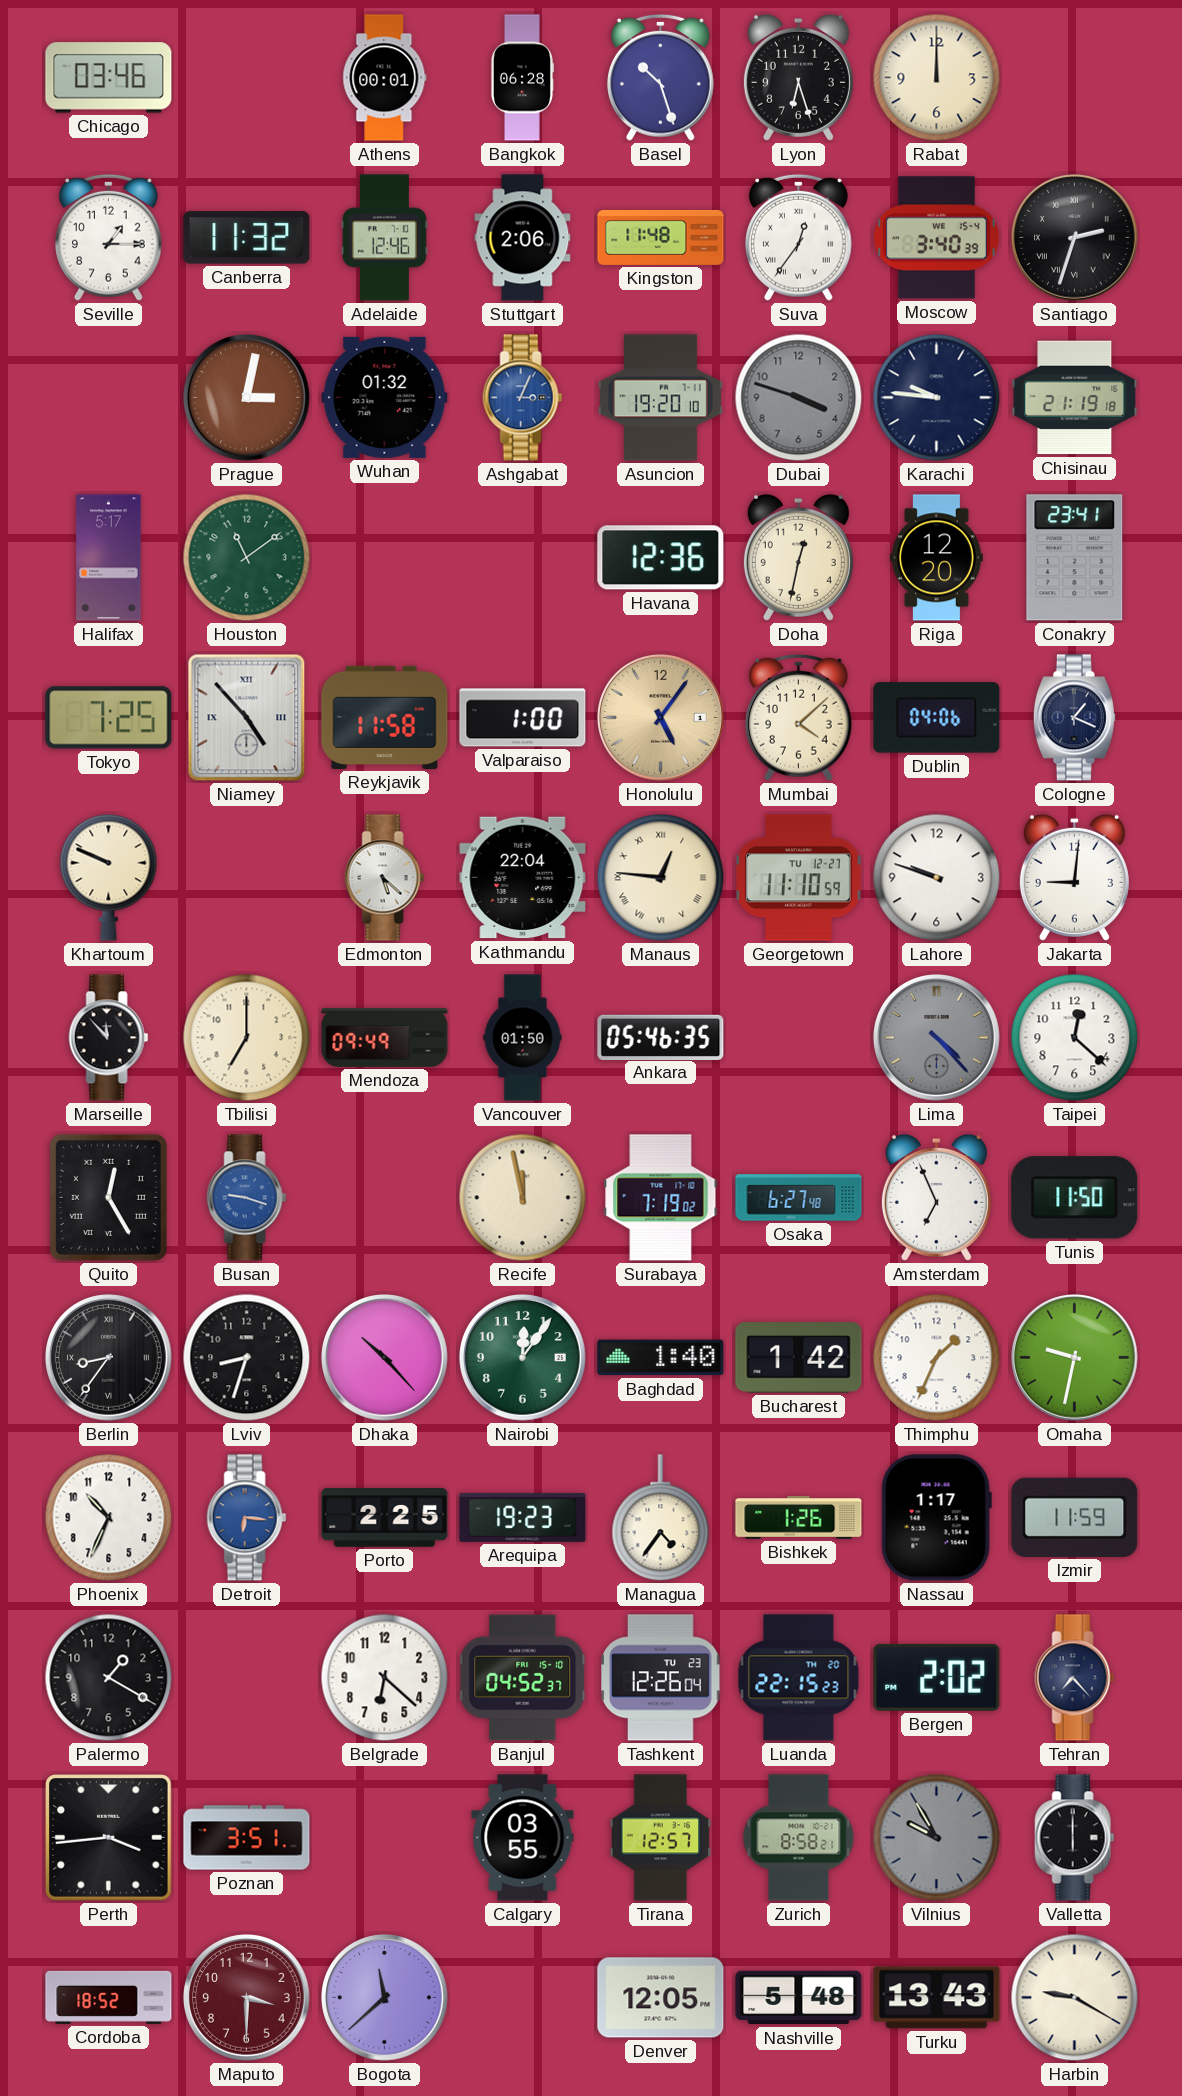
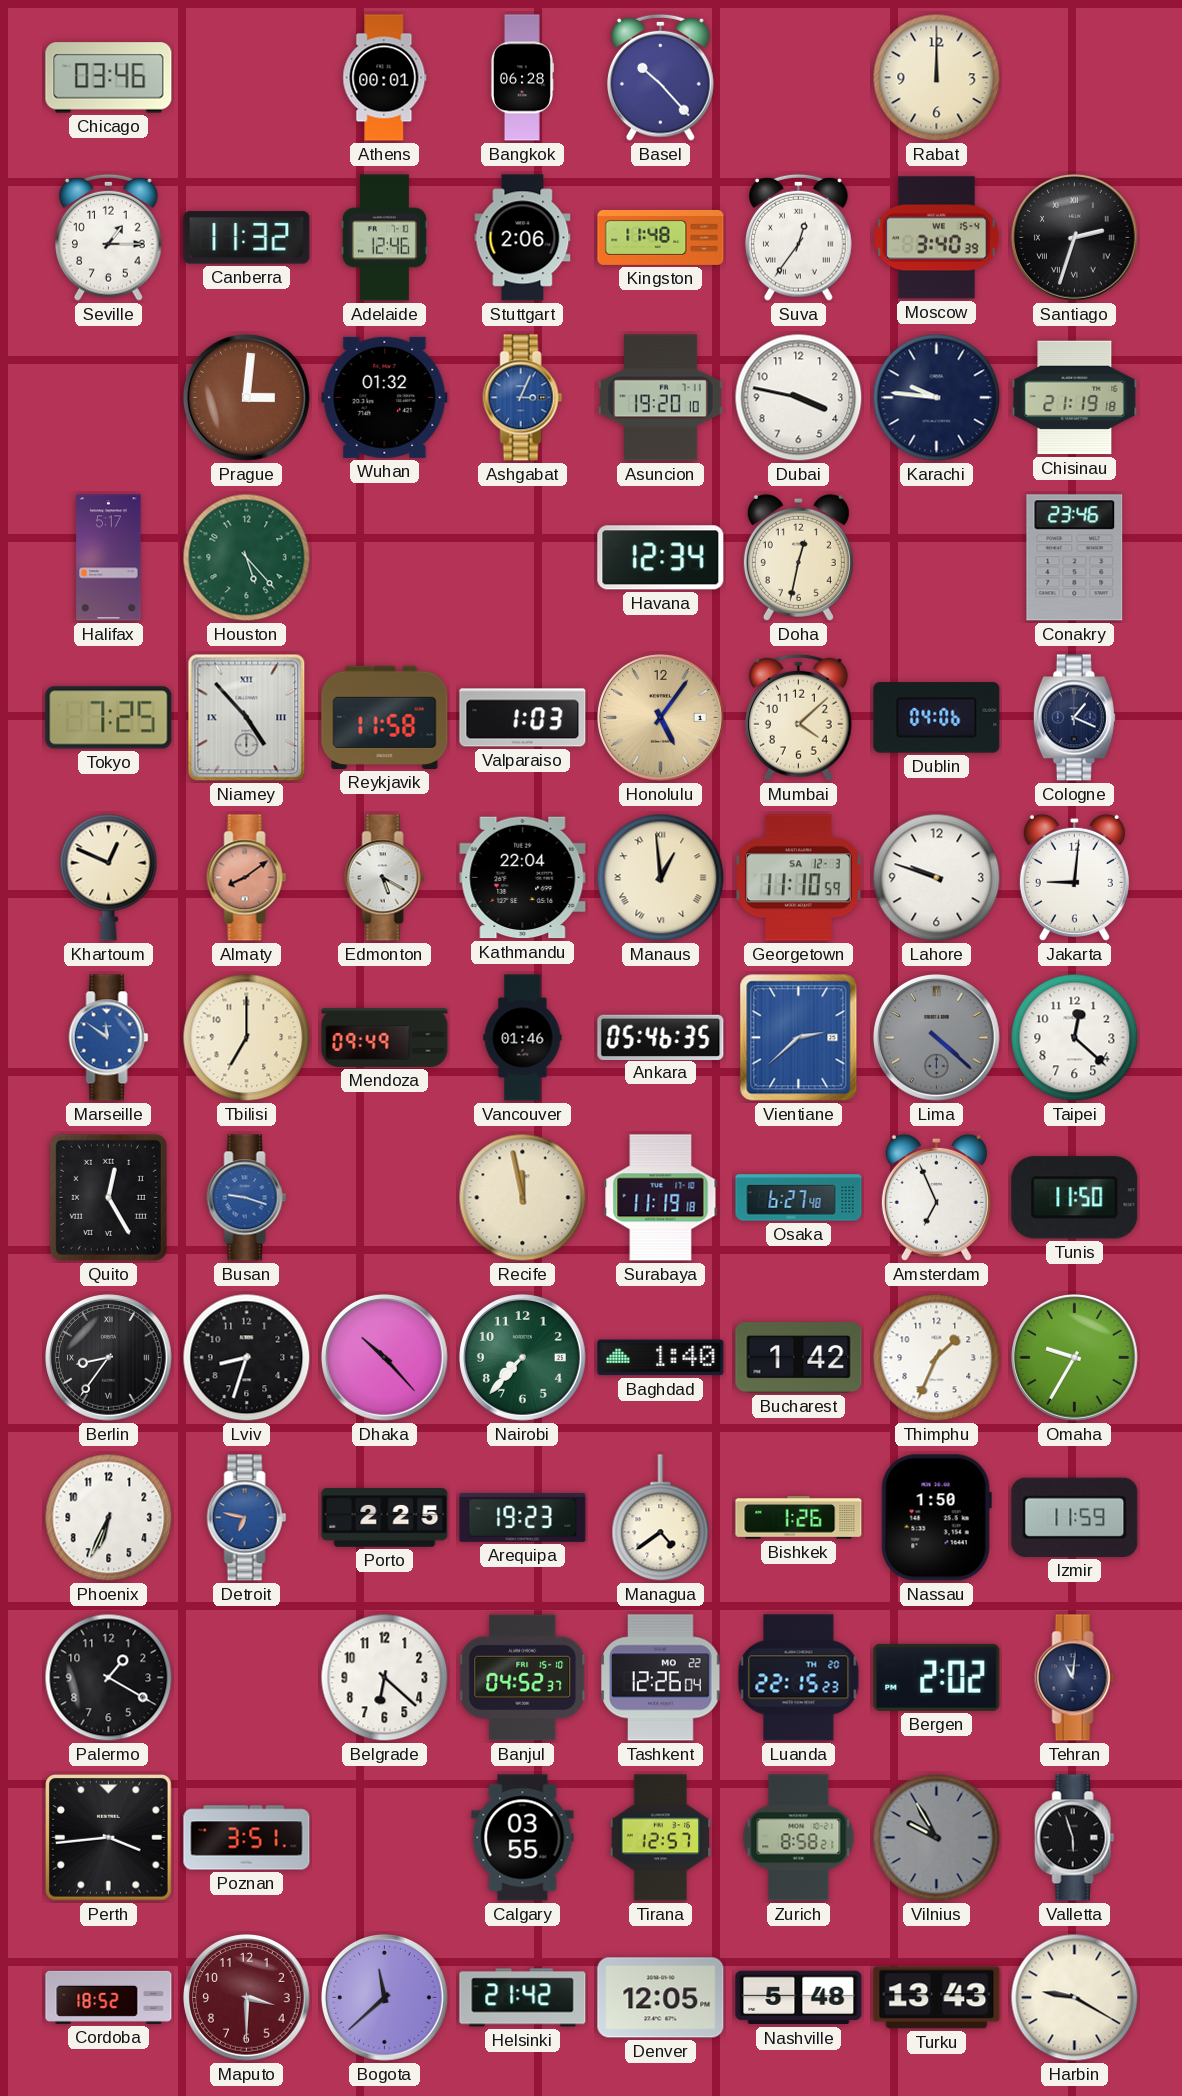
Basel: 10:27 -> 10:23
Lyon: 6:27 -> none
Prague: 3:02 -> 3:01
Dubai: 3:48 -> 3:47
Dubai dial: grey -> white
Houston: 11:09 -> 5:23
Havana: 12:36 -> 12:34
Riga: 12:20 -> none
Conakry: 23:41 -> 23:46
Valparaiso: 1:00 -> 1:03
Khartoum: 9:49 -> 12:49
Almaty: none -> 8:09
Edmonton: 5:22 -> 5:20
Manaus: 12:46 -> 12:59
Georgetown date: TU 12-27 -> SA 12-3
Marseille: 11:53 -> 11:51
Marseille dial: black -> blue
Vancouver: 01:50 -> 01:46
Vientiane: none -> 2:38
Lima: 4:23 -> 4:22
Surabaya: 7:19 -> 11:19
Nairobi: 12:06 -> 7:37
Omaha: 9:32 -> 9:35
Phoenix: 10:34 -> 6:34
Detroit: 6:16 -> 6:47
Managua: 4:36 -> 4:39
Nassau: 1:17 -> 1:50
Tashkent date: TU 23 -> MO 22
Tehran: 7:23 -> 11:01
Valletta: 6:00 -> 5:57
Helsinki: none -> 21:42
